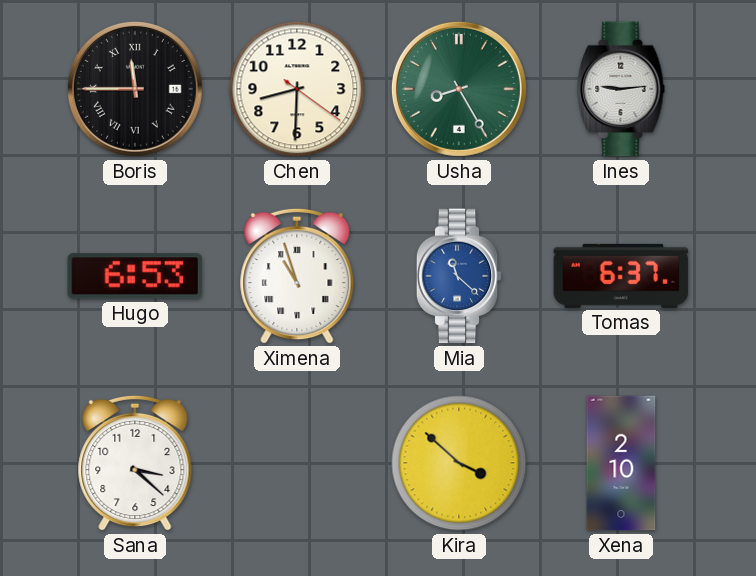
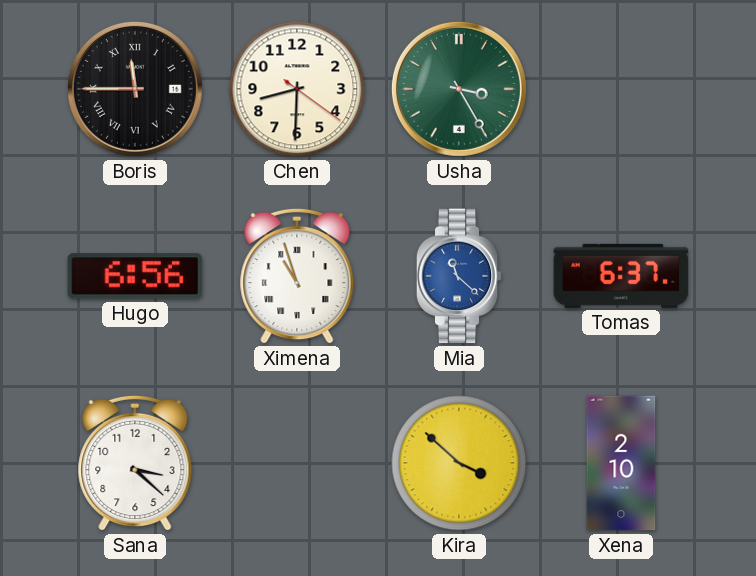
Usha: 8:25 -> 3:25
Ines: 9:14 -> none
Hugo: 6:53 -> 6:56
